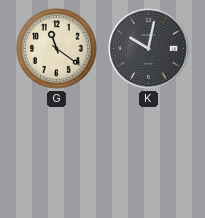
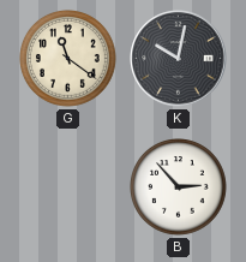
B: none -> 2:53
